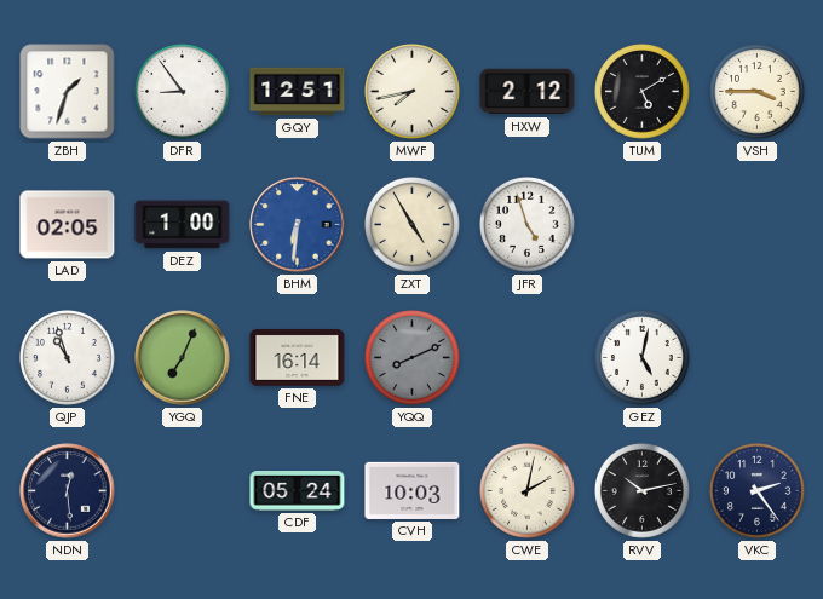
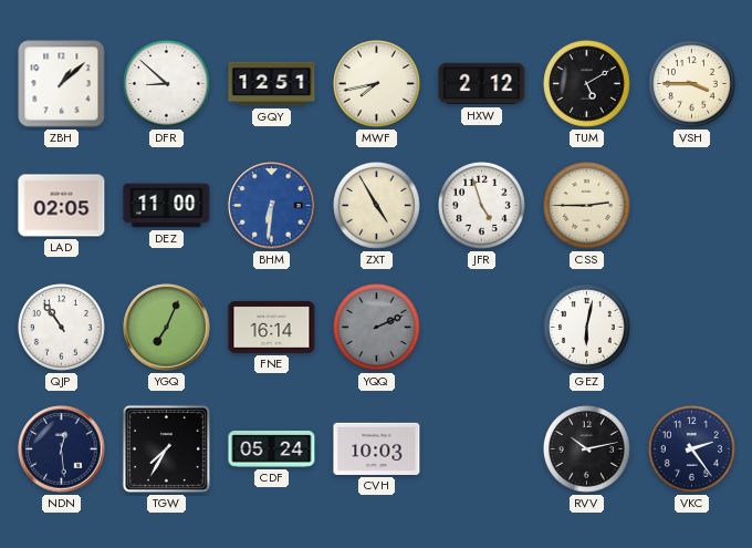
ZBH: 1:33 -> 1:08
DFR: 8:54 -> 8:52
DEZ: 1:00 -> 11:00
CSS: none -> 2:45
QJP: 10:57 -> 10:54
YQQ: 8:11 -> 2:11
GEZ: 5:02 -> 6:02
TGW: none -> 7:35
CWE: 2:02 -> none
